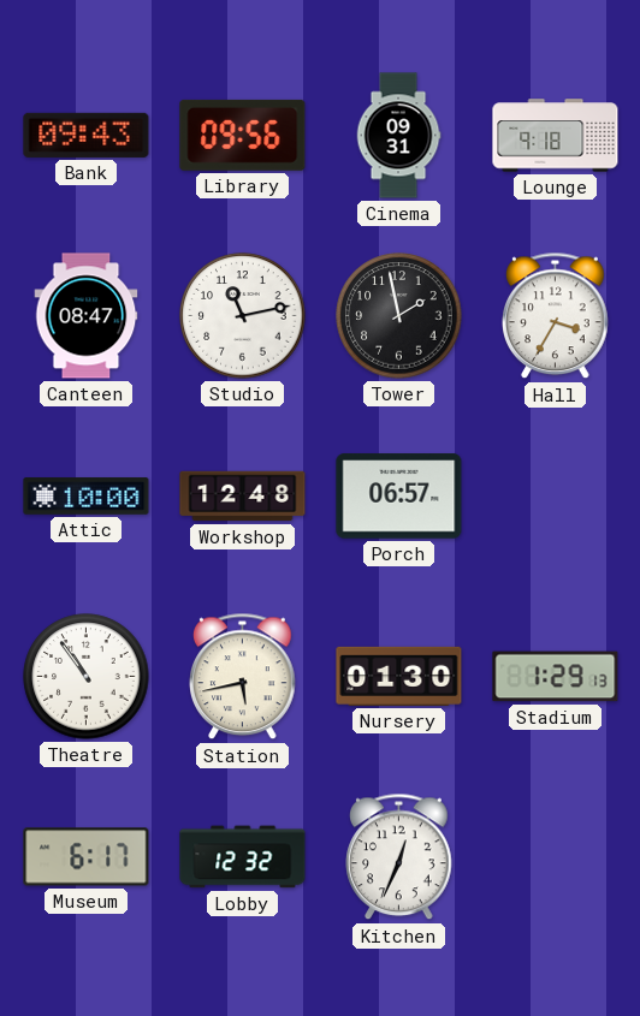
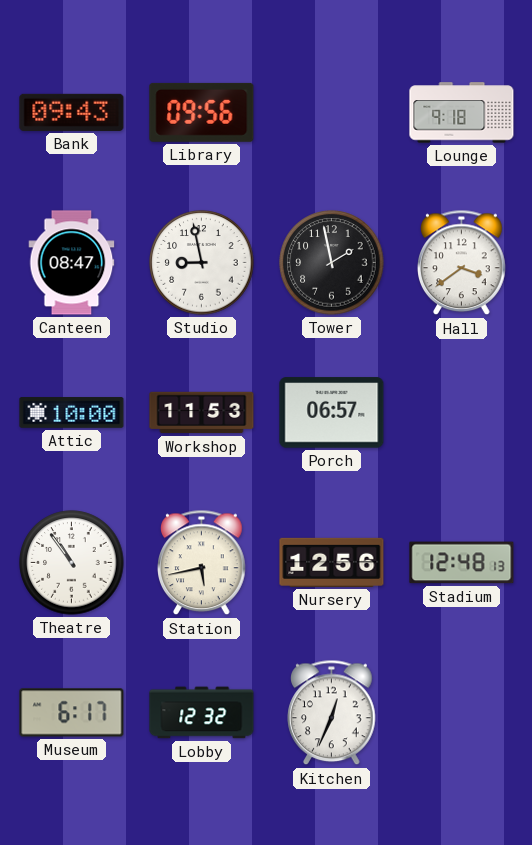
Cinema: 09:31 -> none
Studio: 11:13 -> 8:58
Hall: 3:35 -> 3:39
Workshop: 12:48 -> 11:53
Nursery: 01:30 -> 12:56
Stadium: 1:29 -> 12:48
